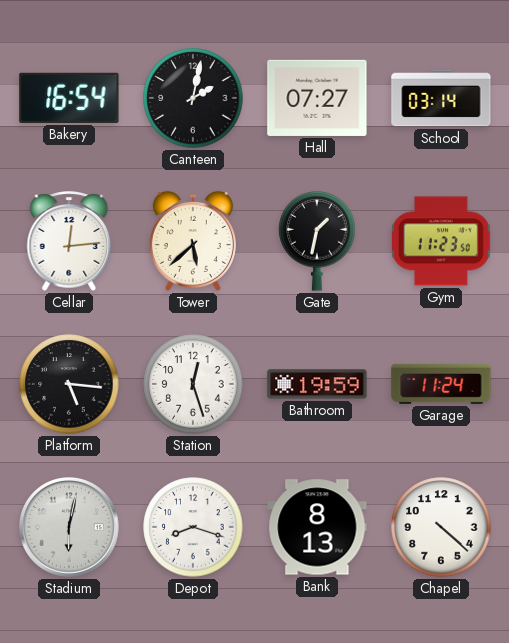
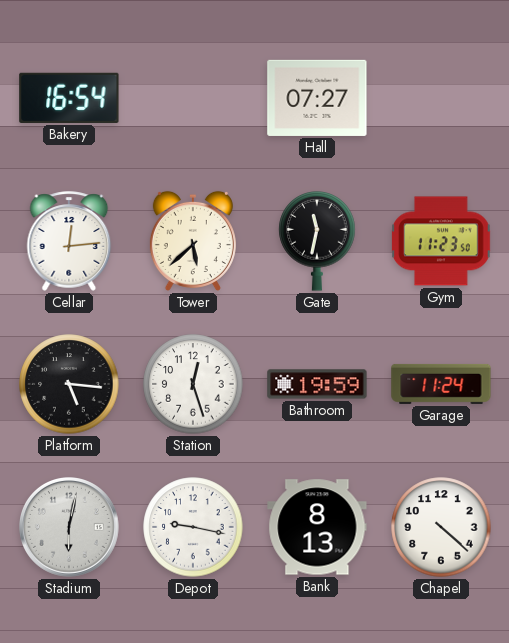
Canteen: 2:02 -> none
School: 03:14 -> none
Gate: 1:32 -> 11:32
Depot: 8:18 -> 9:17
